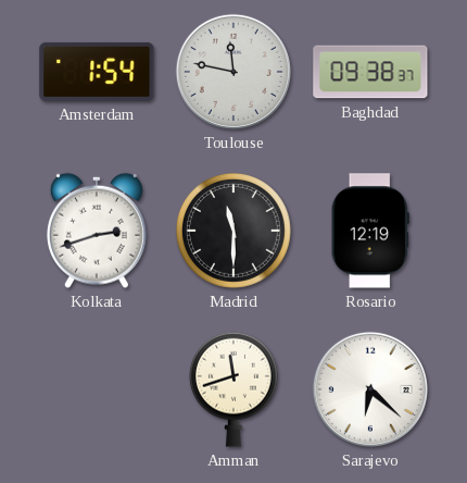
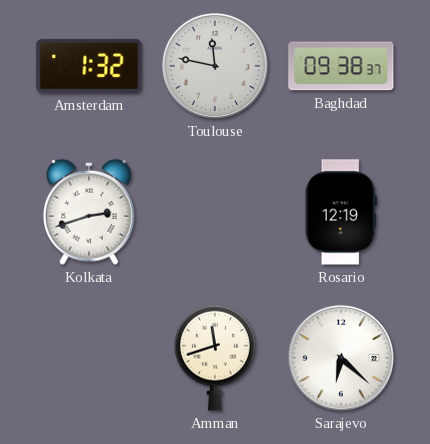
Amsterdam: 1:54 -> 1:32
Madrid: 11:30 -> none
